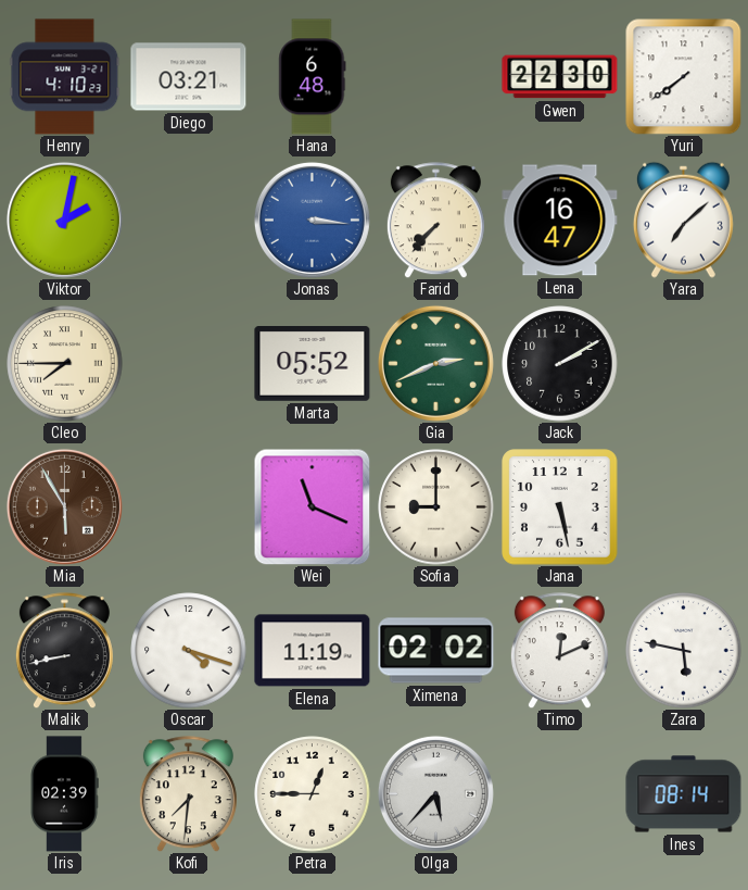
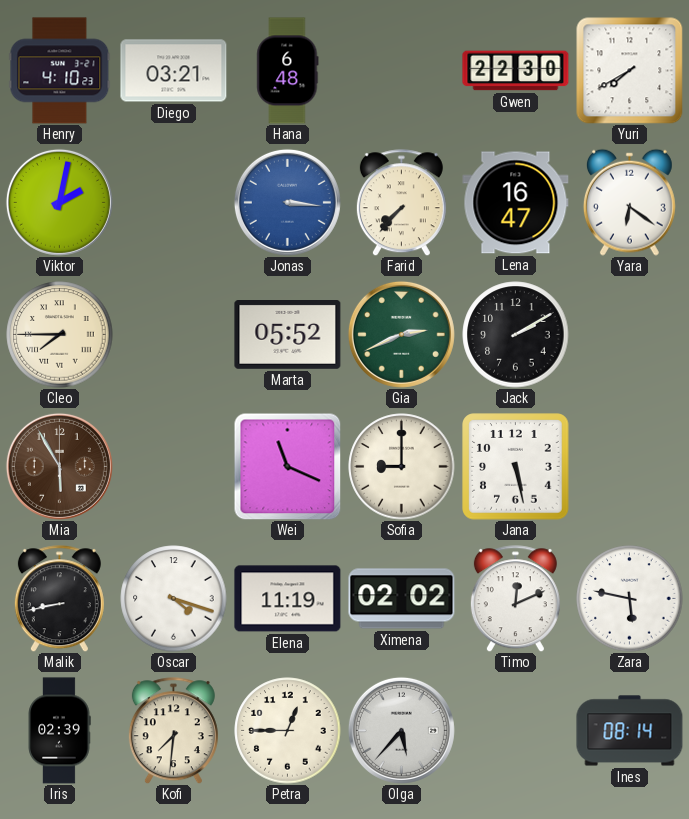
Yuri: 7:39 -> 7:40
Yara: 7:08 -> 6:21
